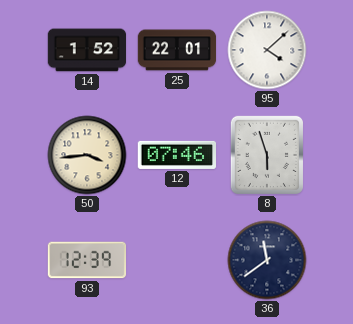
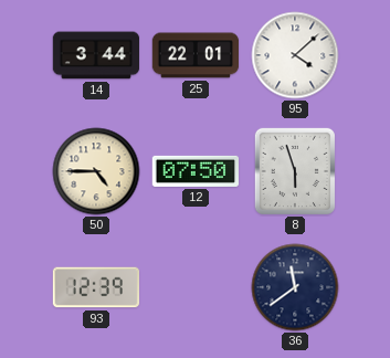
14: 1:52 -> 3:44
50: 3:44 -> 4:45
12: 07:46 -> 07:50
